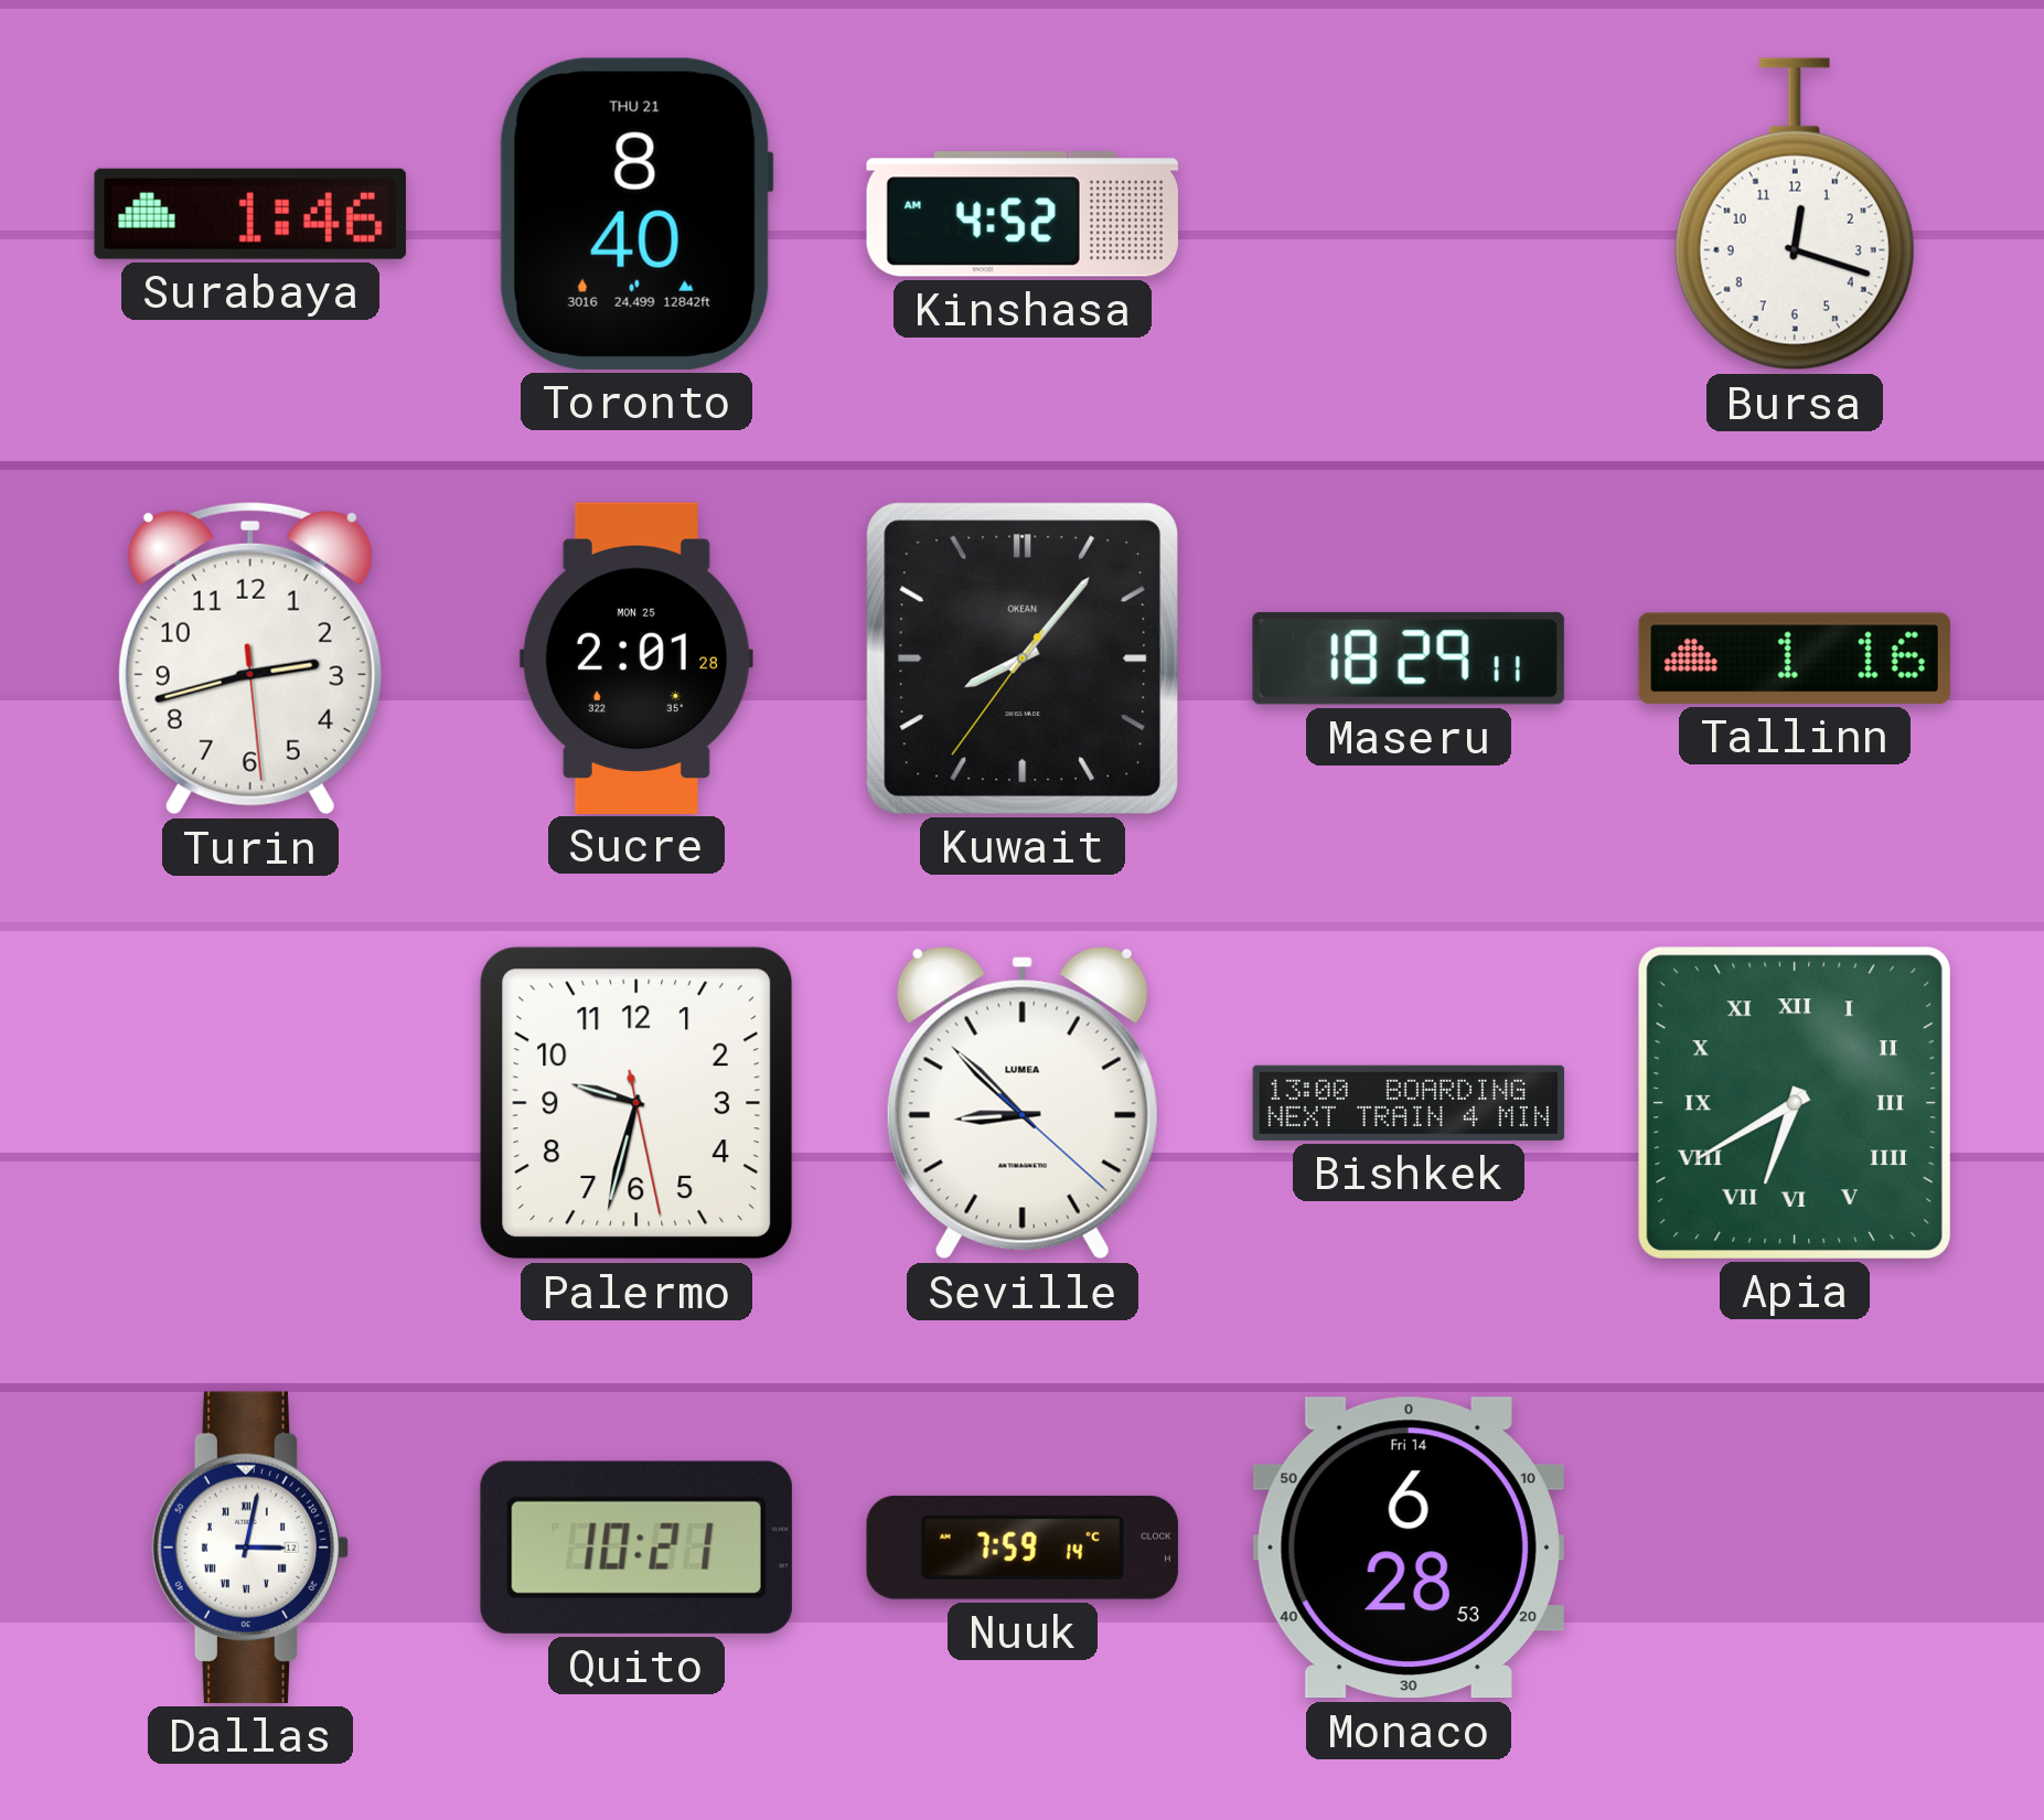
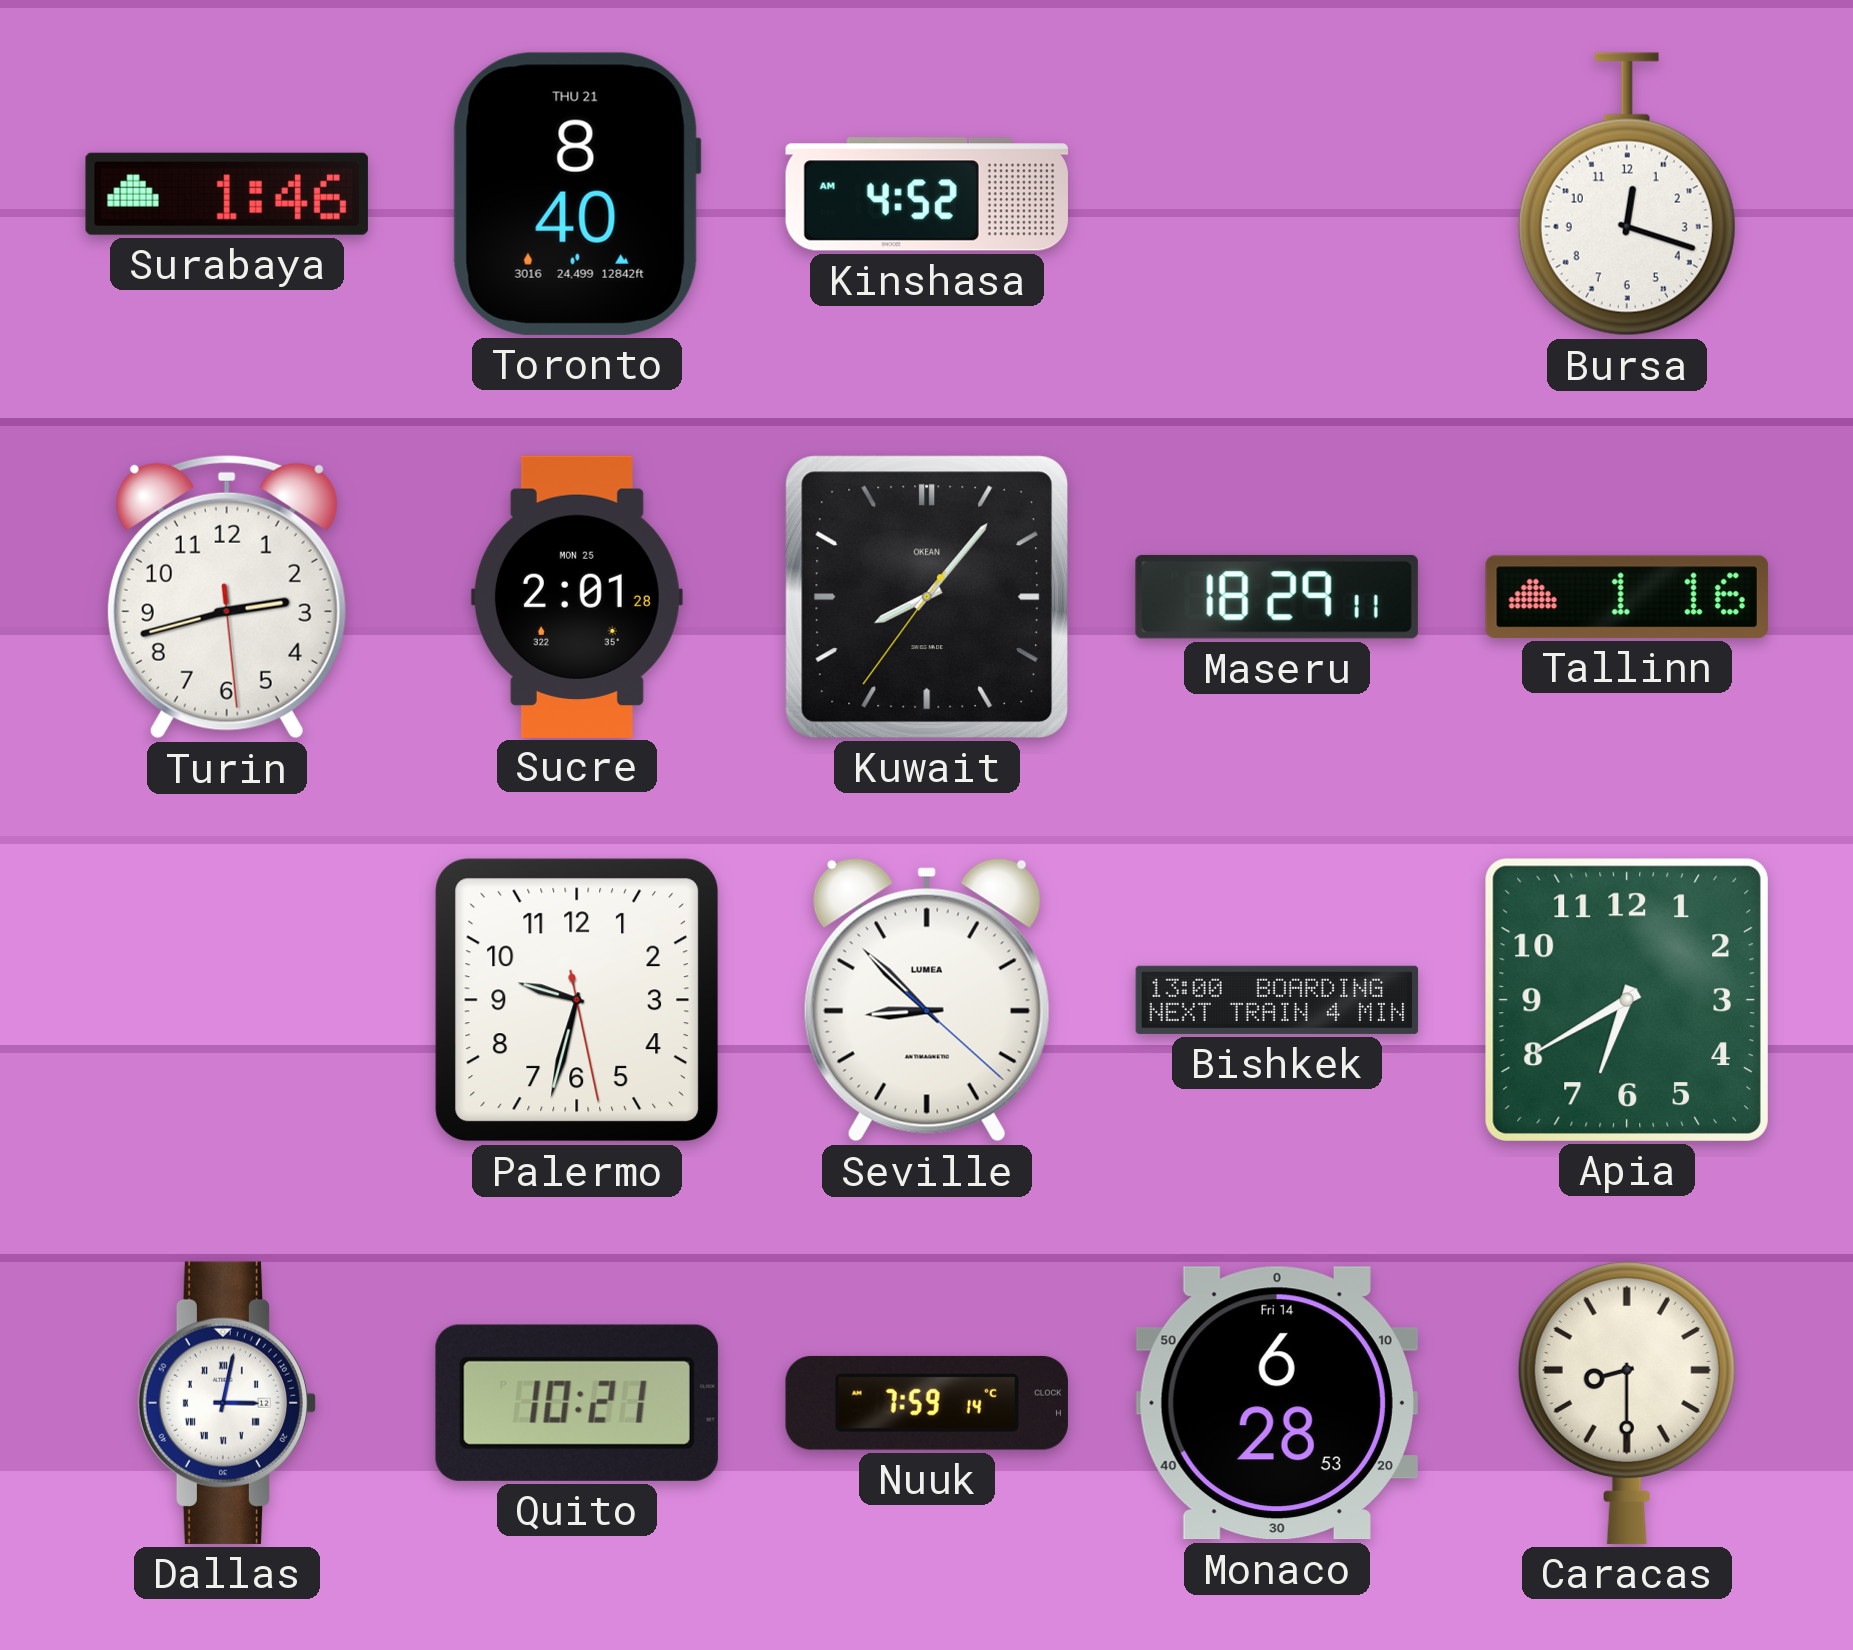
Apia numerals: Roman -> Arabic
Caracas: none -> 8:30
